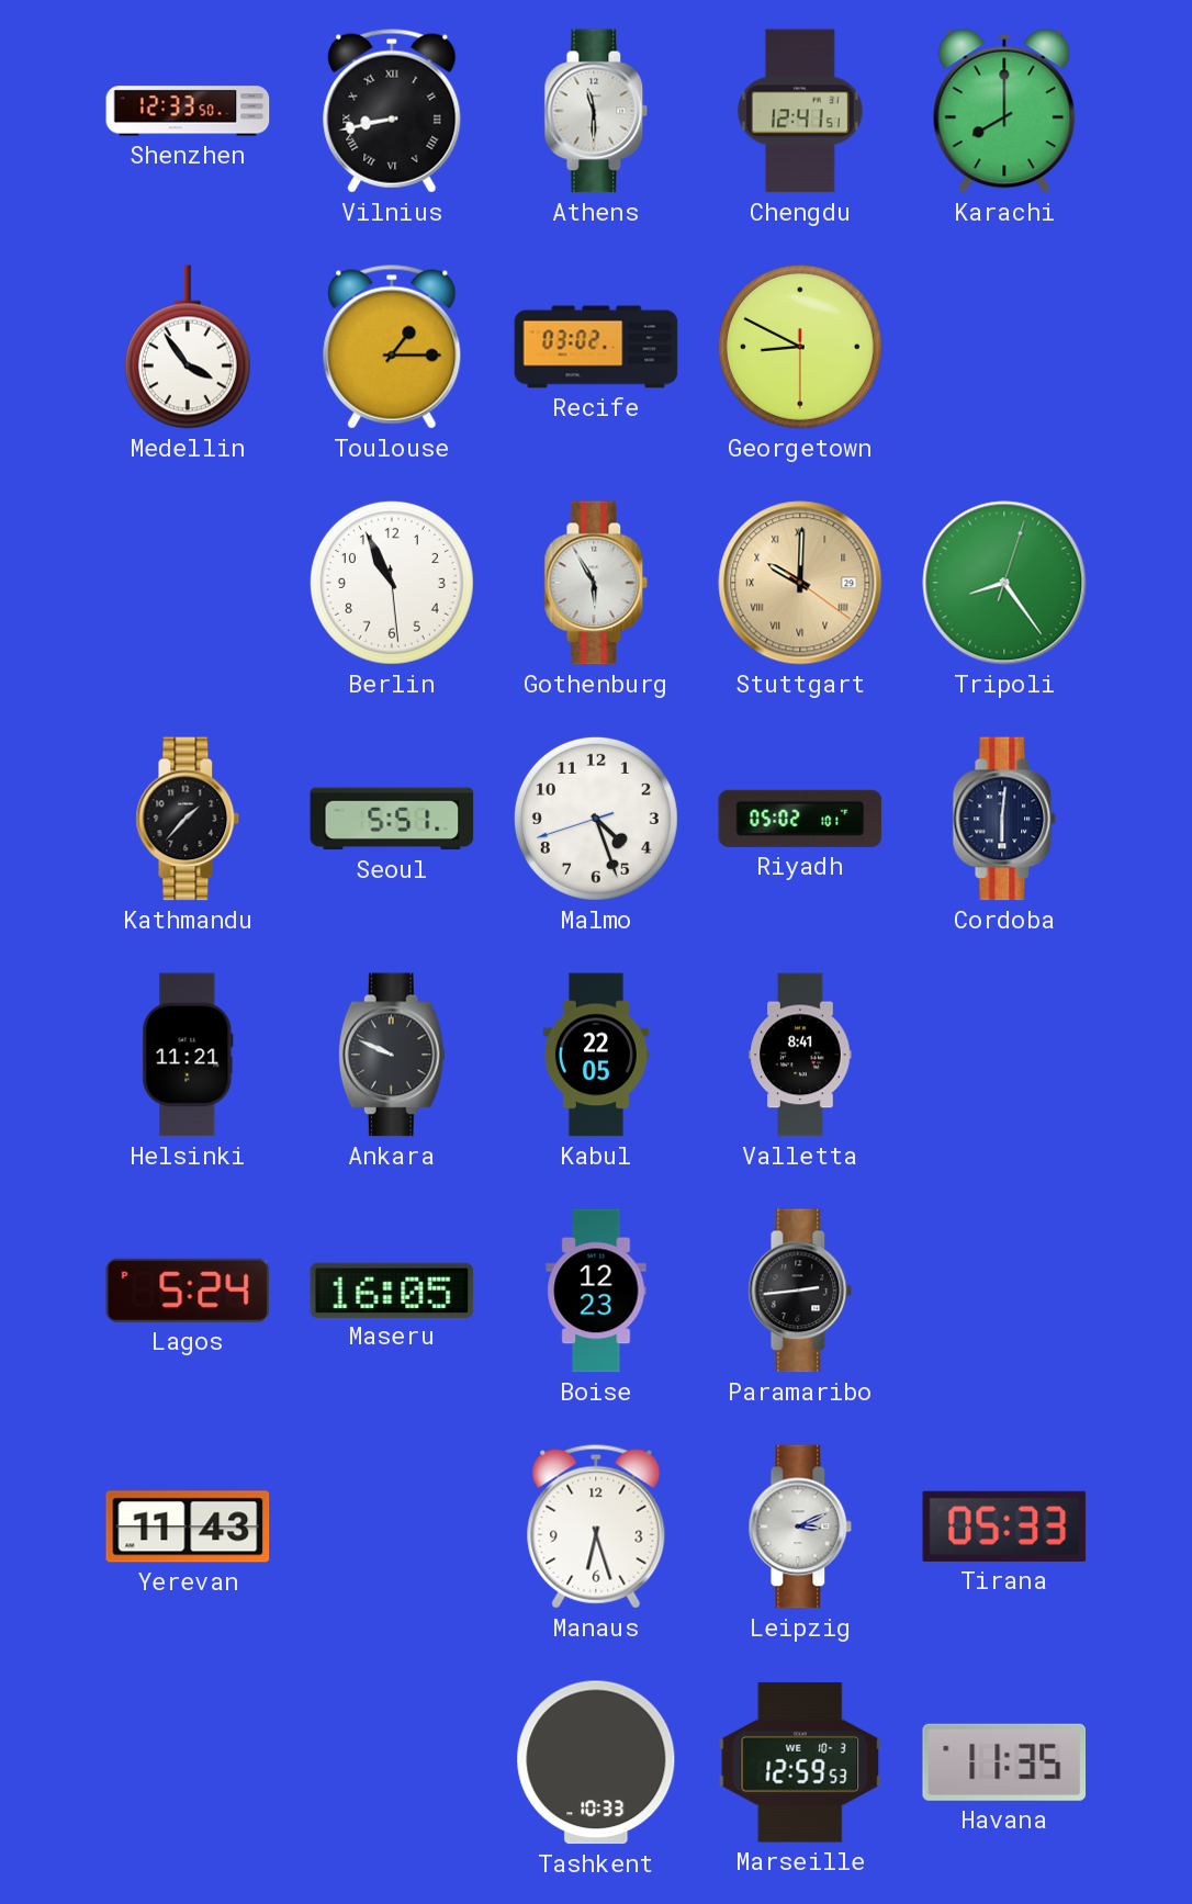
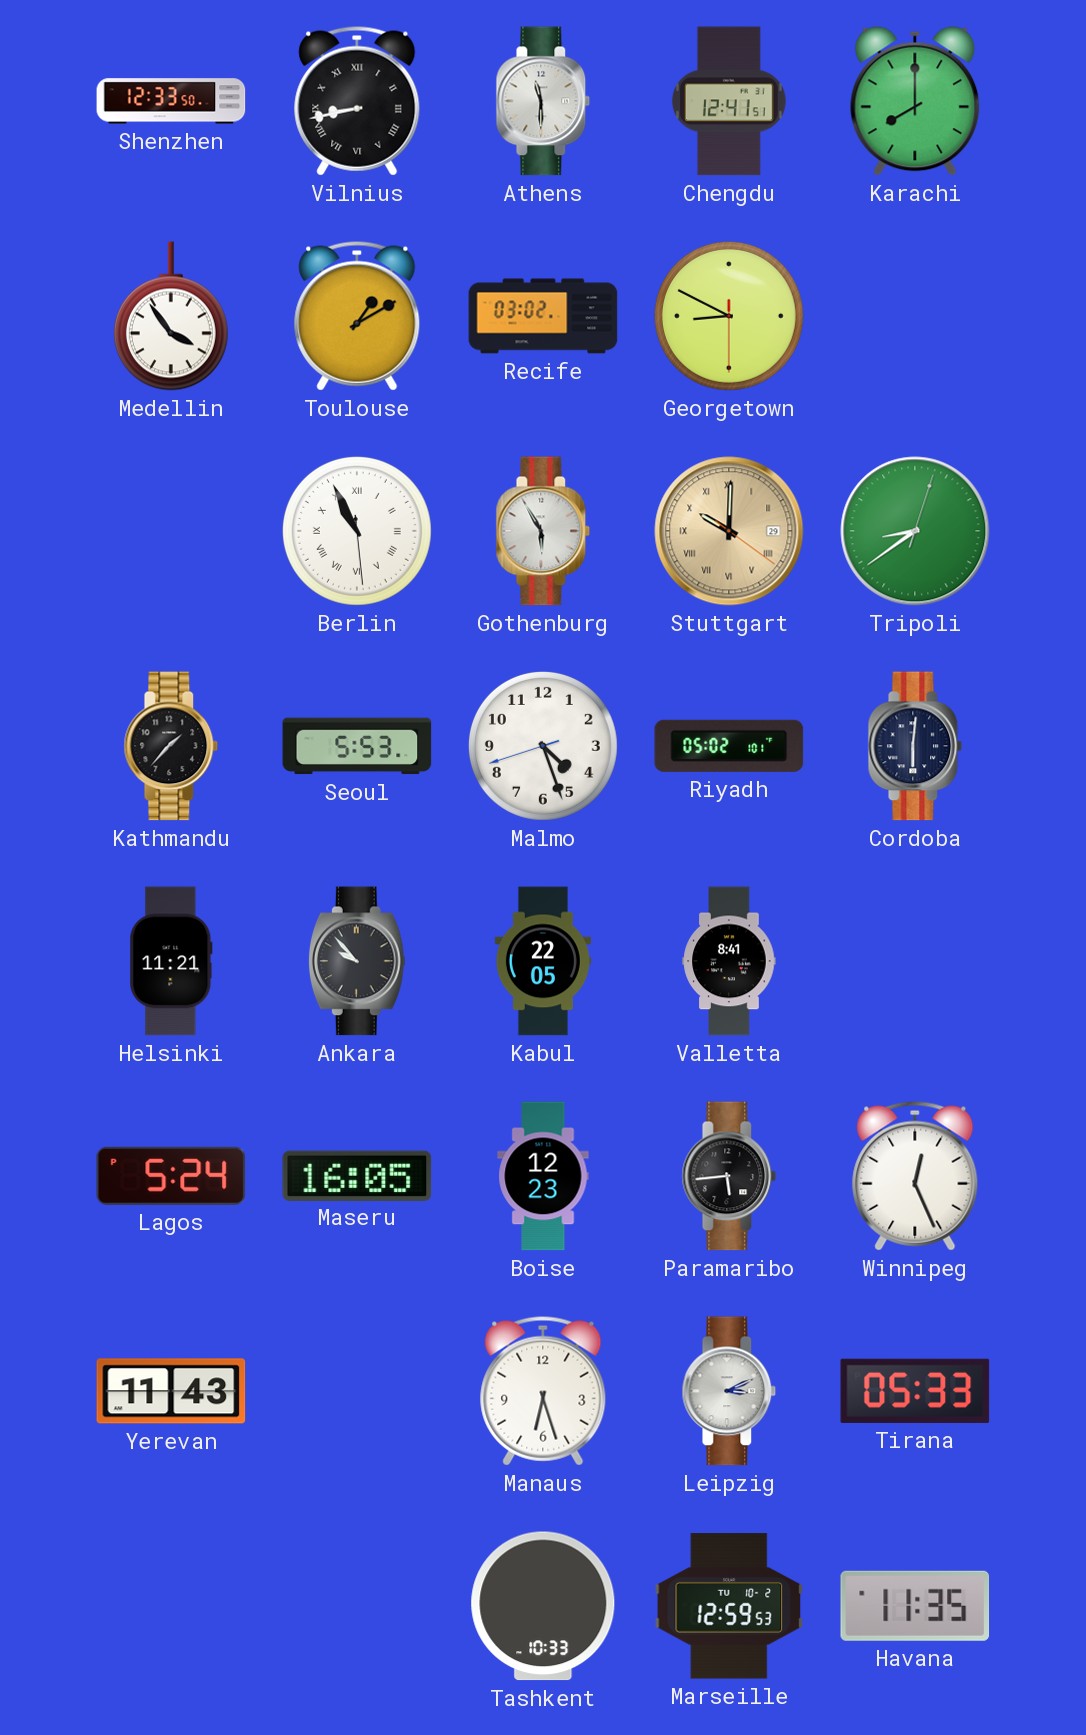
Toulouse: 1:15 -> 1:10
Berlin numerals: Arabic -> Roman
Tripoli: 8:24 -> 8:39
Seoul: 5:51 -> 5:53
Ankara: 9:49 -> 9:53
Paramaribo: 2:44 -> 5:44
Winnipeg: none -> 12:26
Marseille date: WE 10-3 -> TU 10-2
